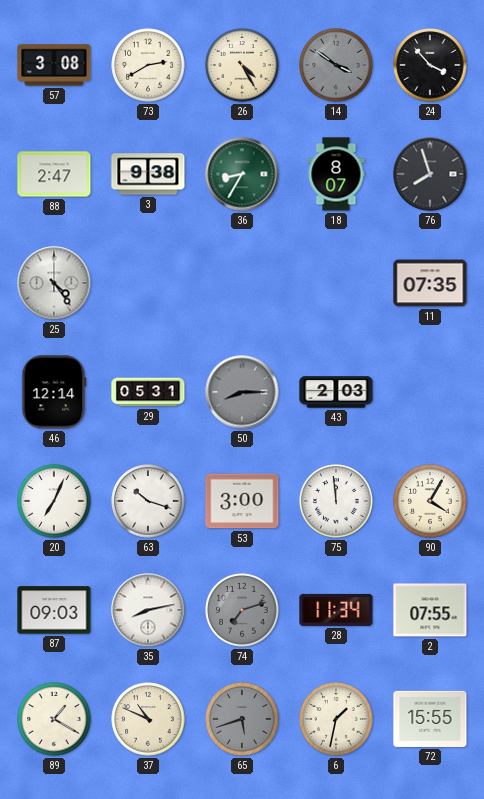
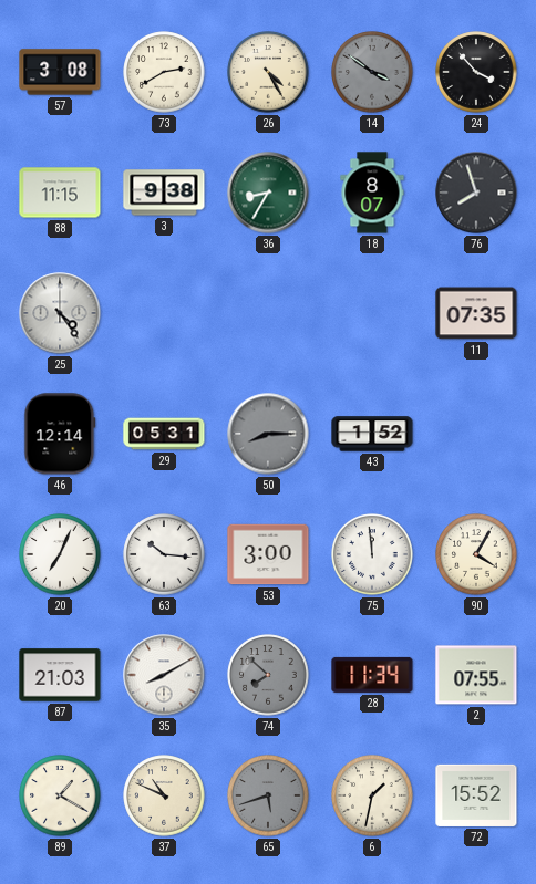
88: 2:47 -> 11:15
43: 2:03 -> 1:52
63: 10:18 -> 10:16
87: 09:03 -> 21:03
35: 8:13 -> 8:10
74: 7:12 -> 7:52
72: 15:55 -> 15:52
